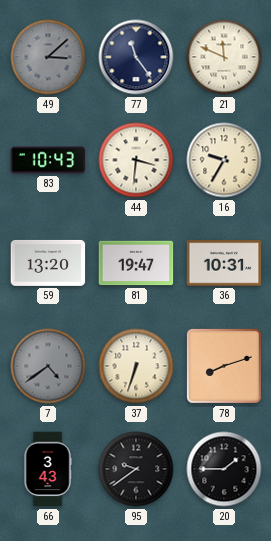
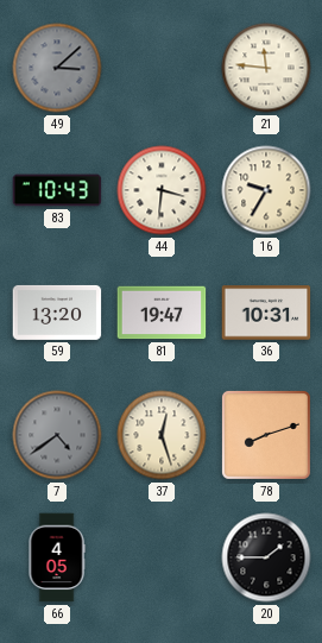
77: 11:24 -> none
21: 11:49 -> 11:46
37: 6:33 -> 12:27
66: 3:43 -> 4:05
95: 9:39 -> none
